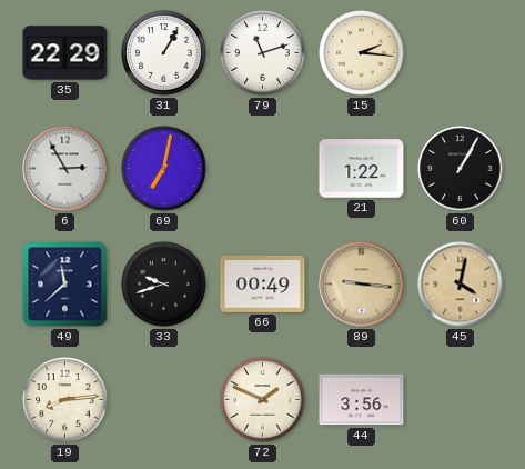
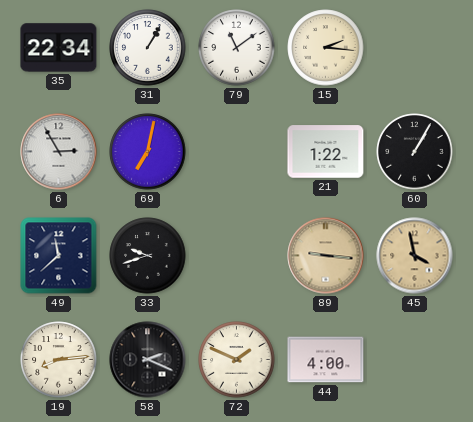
35: 22:29 -> 22:34
79: 11:12 -> 11:09
66: 00:49 -> none
45: 4:02 -> 3:58
58: none -> 2:19
44: 3:56 -> 4:00
